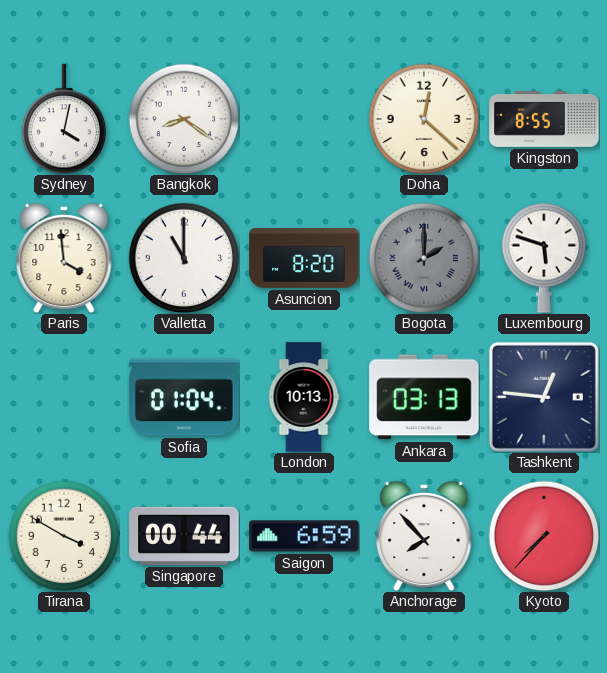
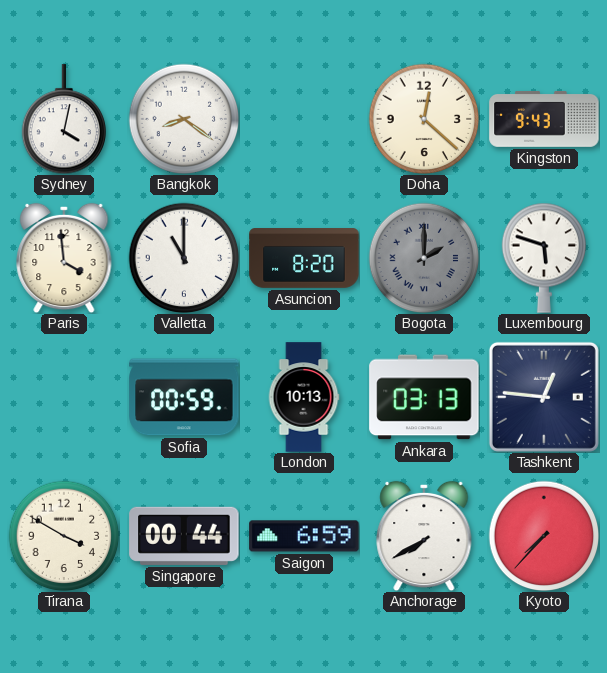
Kingston: 8:55 -> 9:43
Sofia: 01:04 -> 00:59
Anchorage: 7:53 -> 7:40
